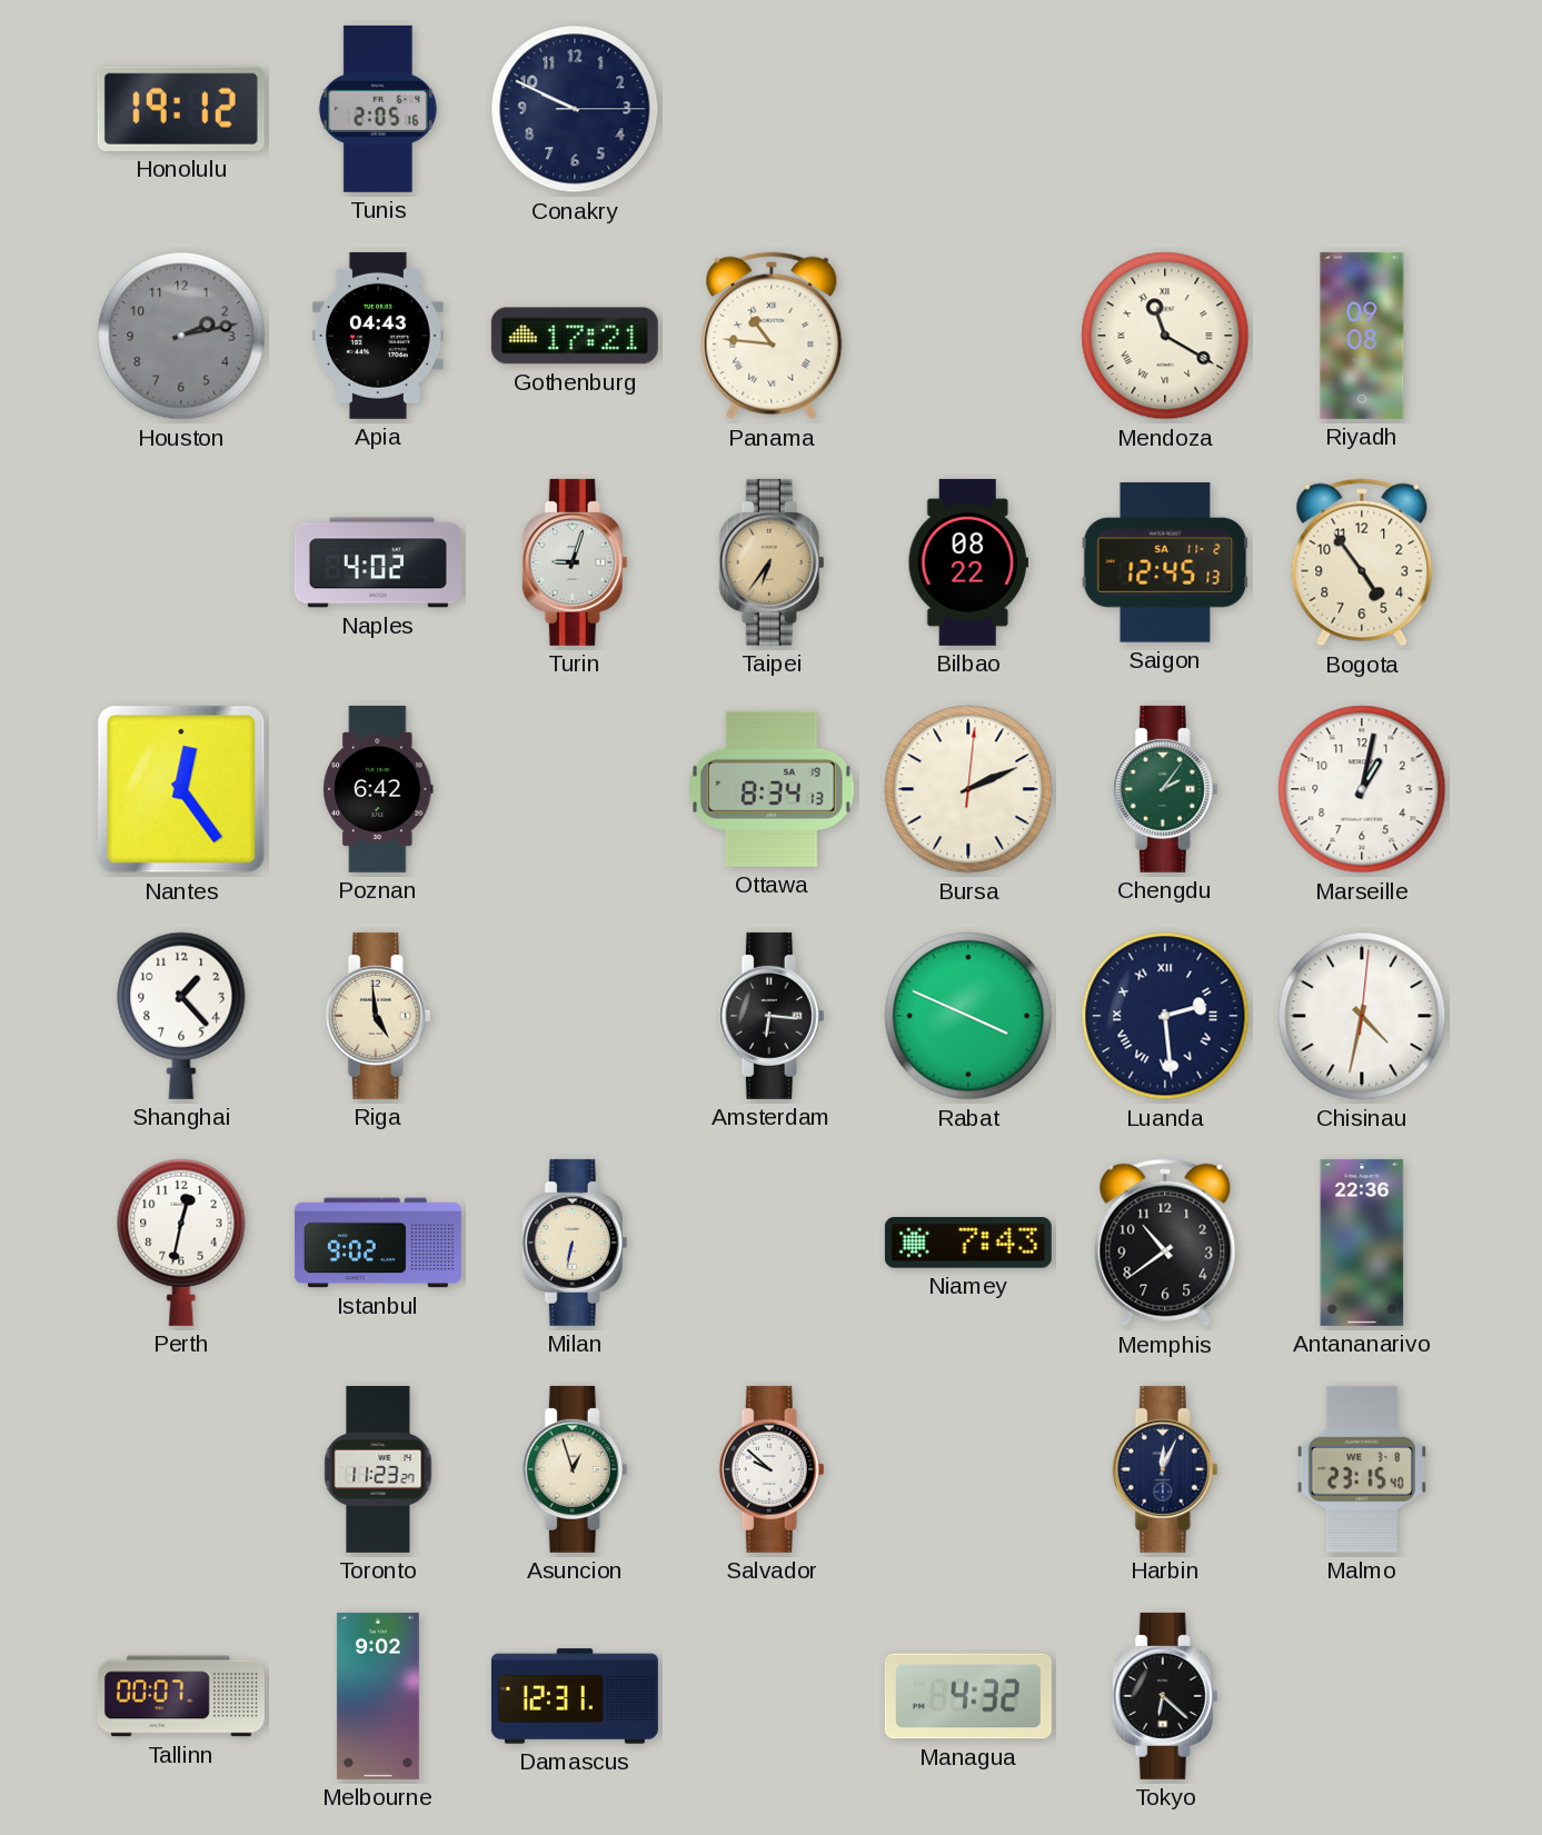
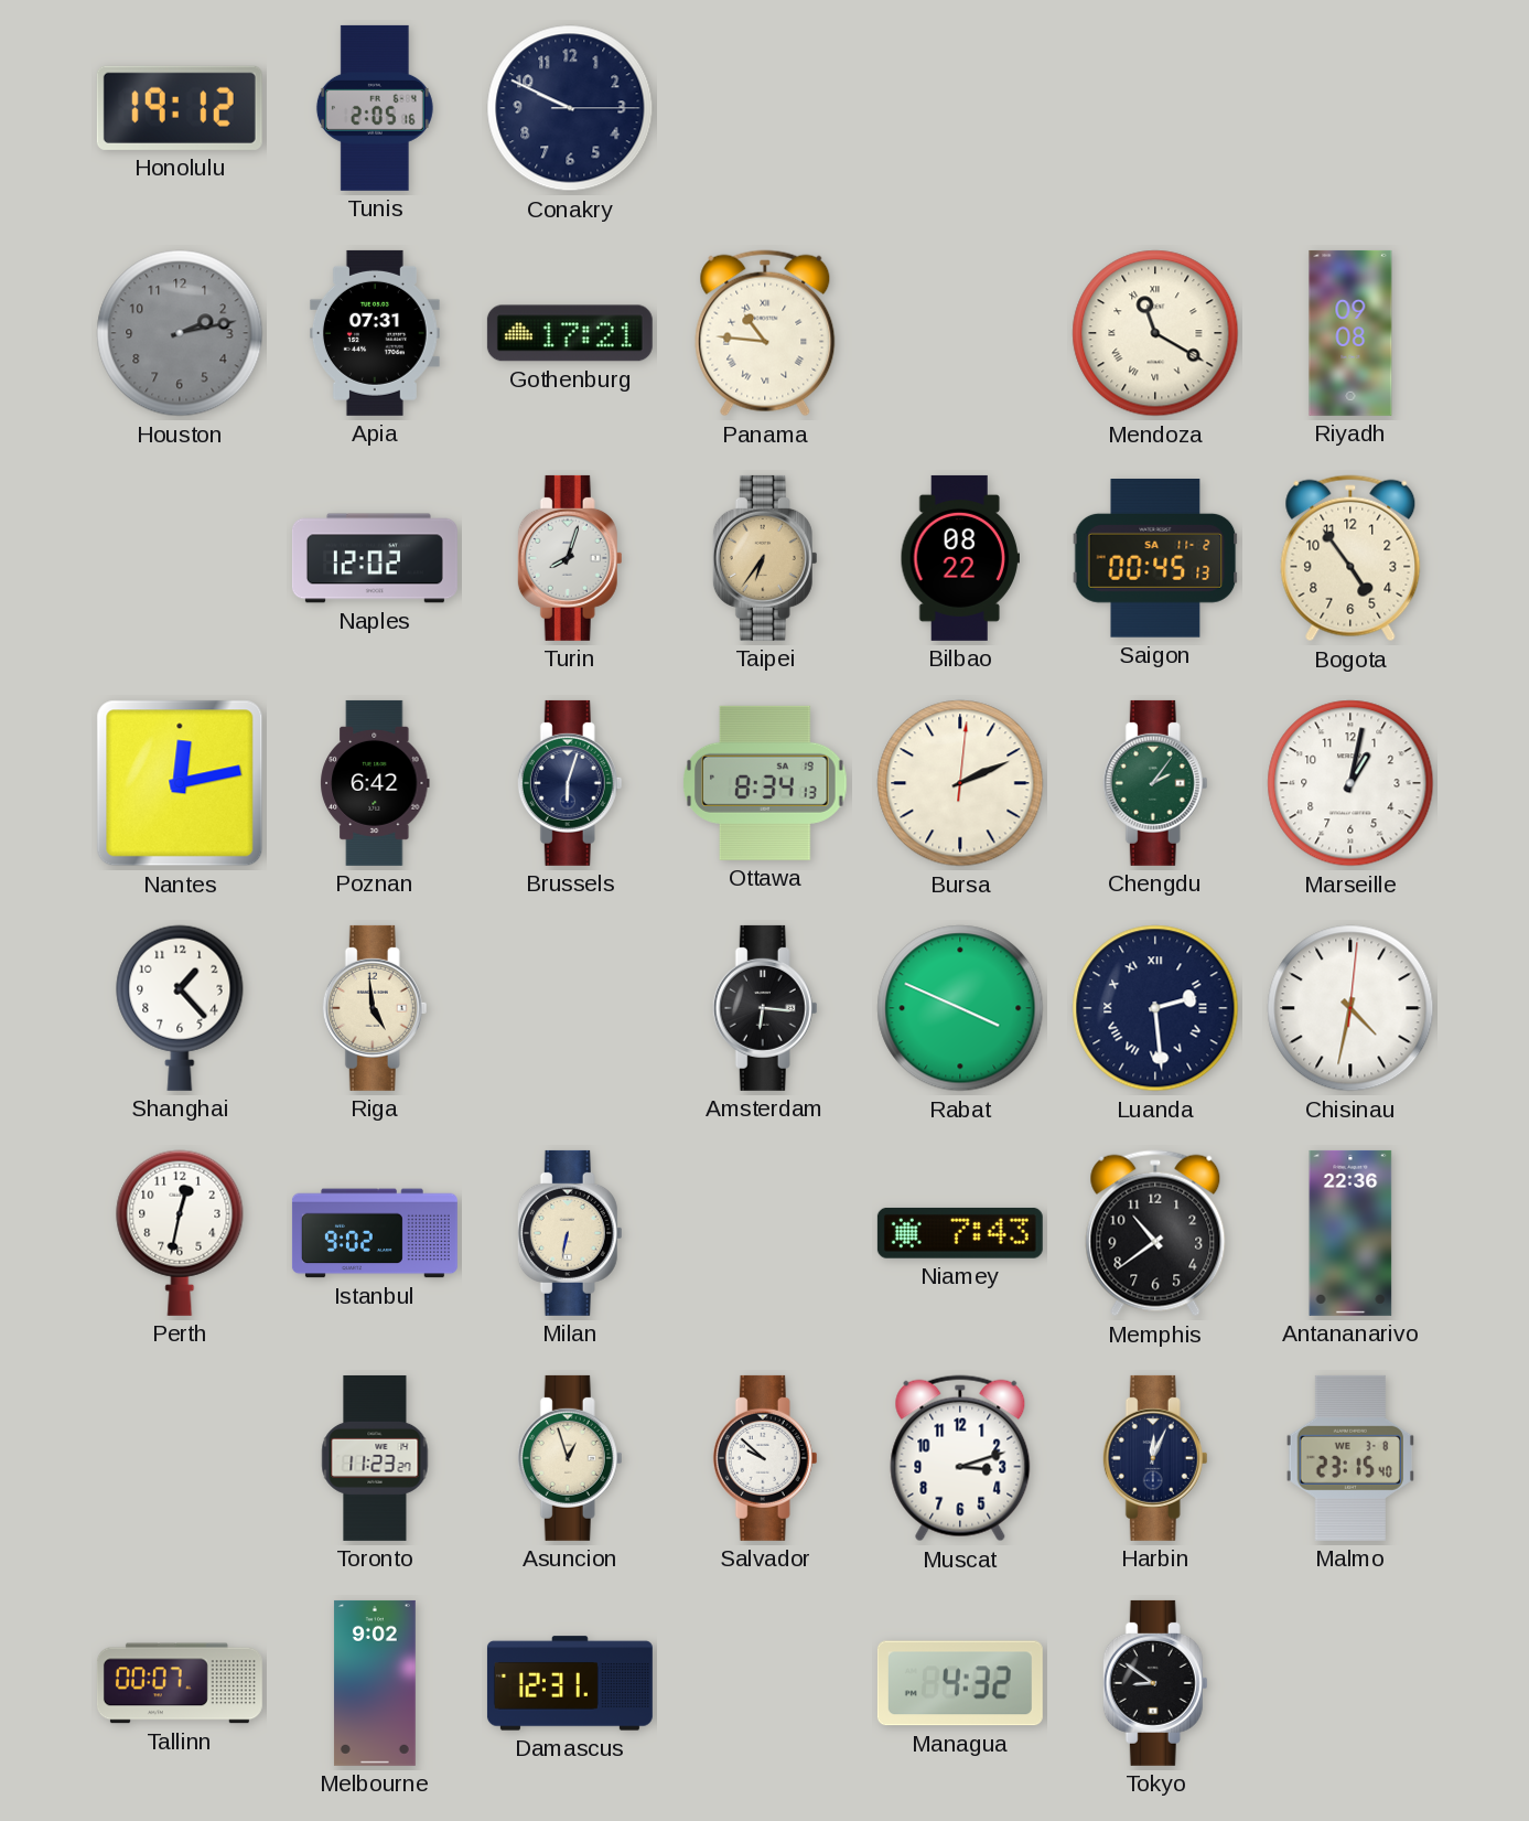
Apia: 04:43 -> 07:31
Naples: 4:02 -> 12:02
Turin: 9:03 -> 8:03
Saigon: 12:45 -> 00:45
Nantes: 12:24 -> 12:13
Brussels: none -> 6:03
Muscat: none -> 3:12
Tokyo: 6:22 -> 8:51
